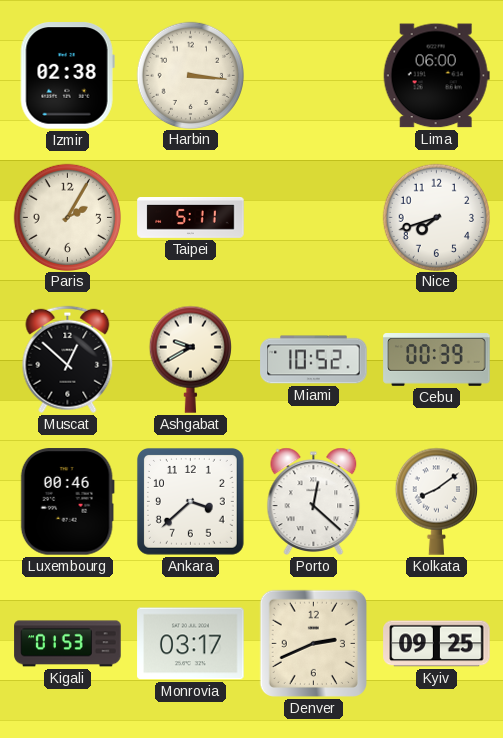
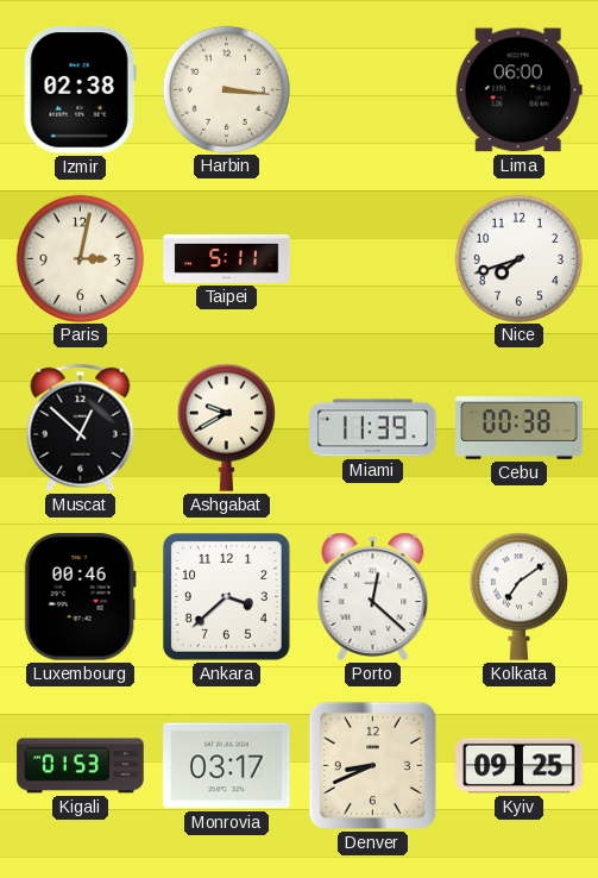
Paris: 2:05 -> 3:02
Miami: 10:52 -> 11:39
Cebu: 00:39 -> 00:38
Kolkata: 8:09 -> 7:09
Denver: 2:41 -> 8:41
